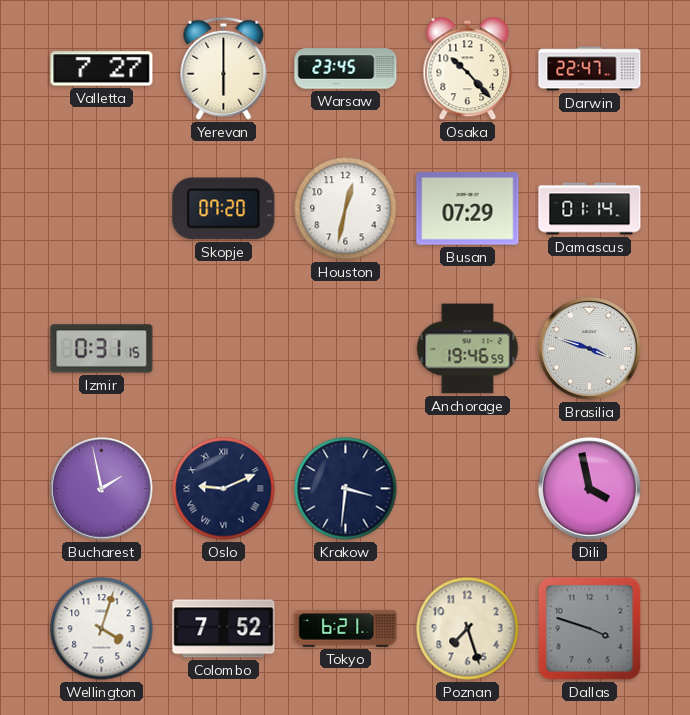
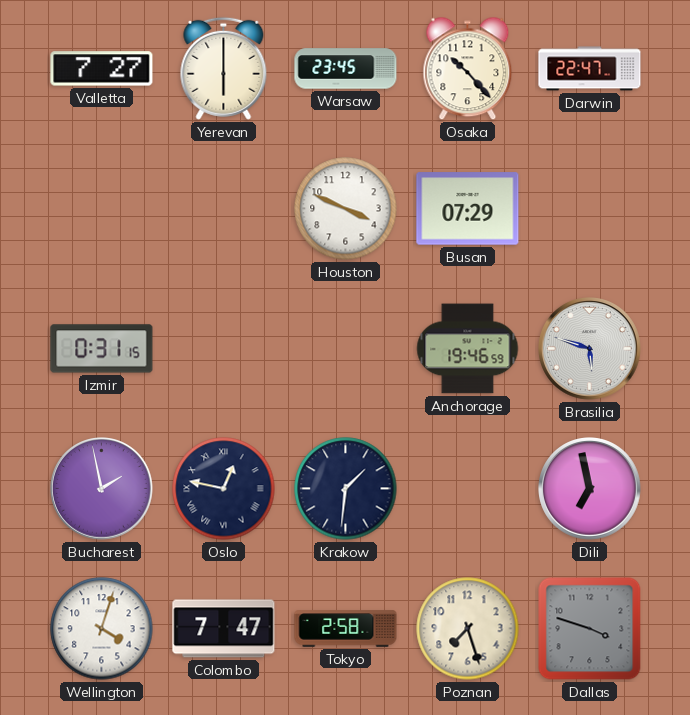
Skopje: 07:20 -> none
Houston: 12:32 -> 3:49
Damascus: 01:14 -> none
Brasilia: 3:48 -> 5:48
Oslo: 9:11 -> 12:47
Krakow: 3:31 -> 1:31
Dili: 3:58 -> 6:58
Colombo: 7:52 -> 7:47
Tokyo: 6:21 -> 2:58
